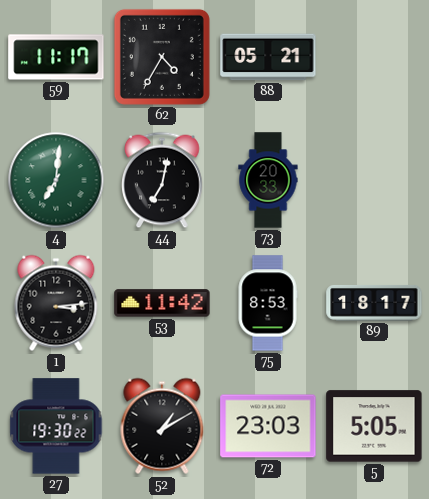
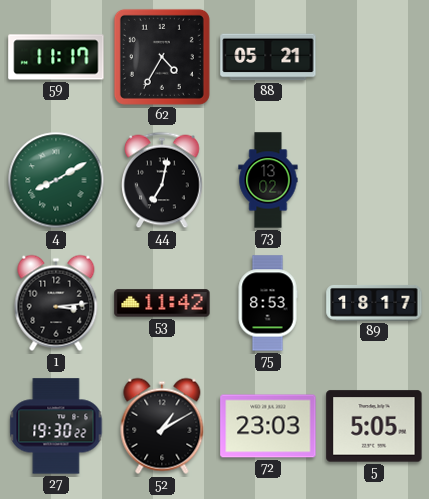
4: 7:01 -> 8:10
73: 20:33 -> 13:02
